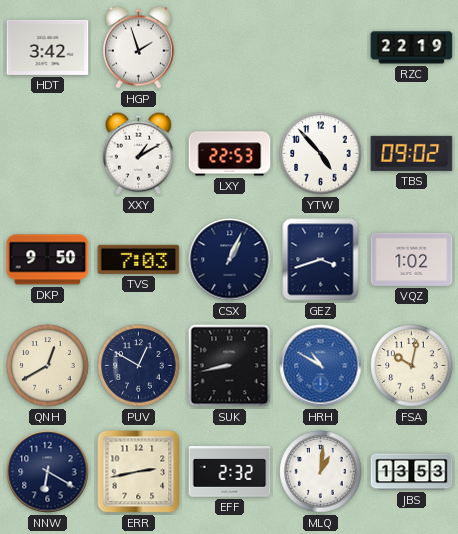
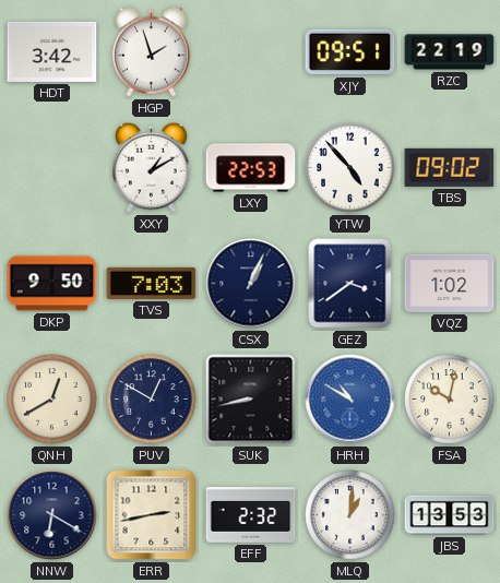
XJY: none -> 09:51
GEZ: 3:42 -> 3:39
